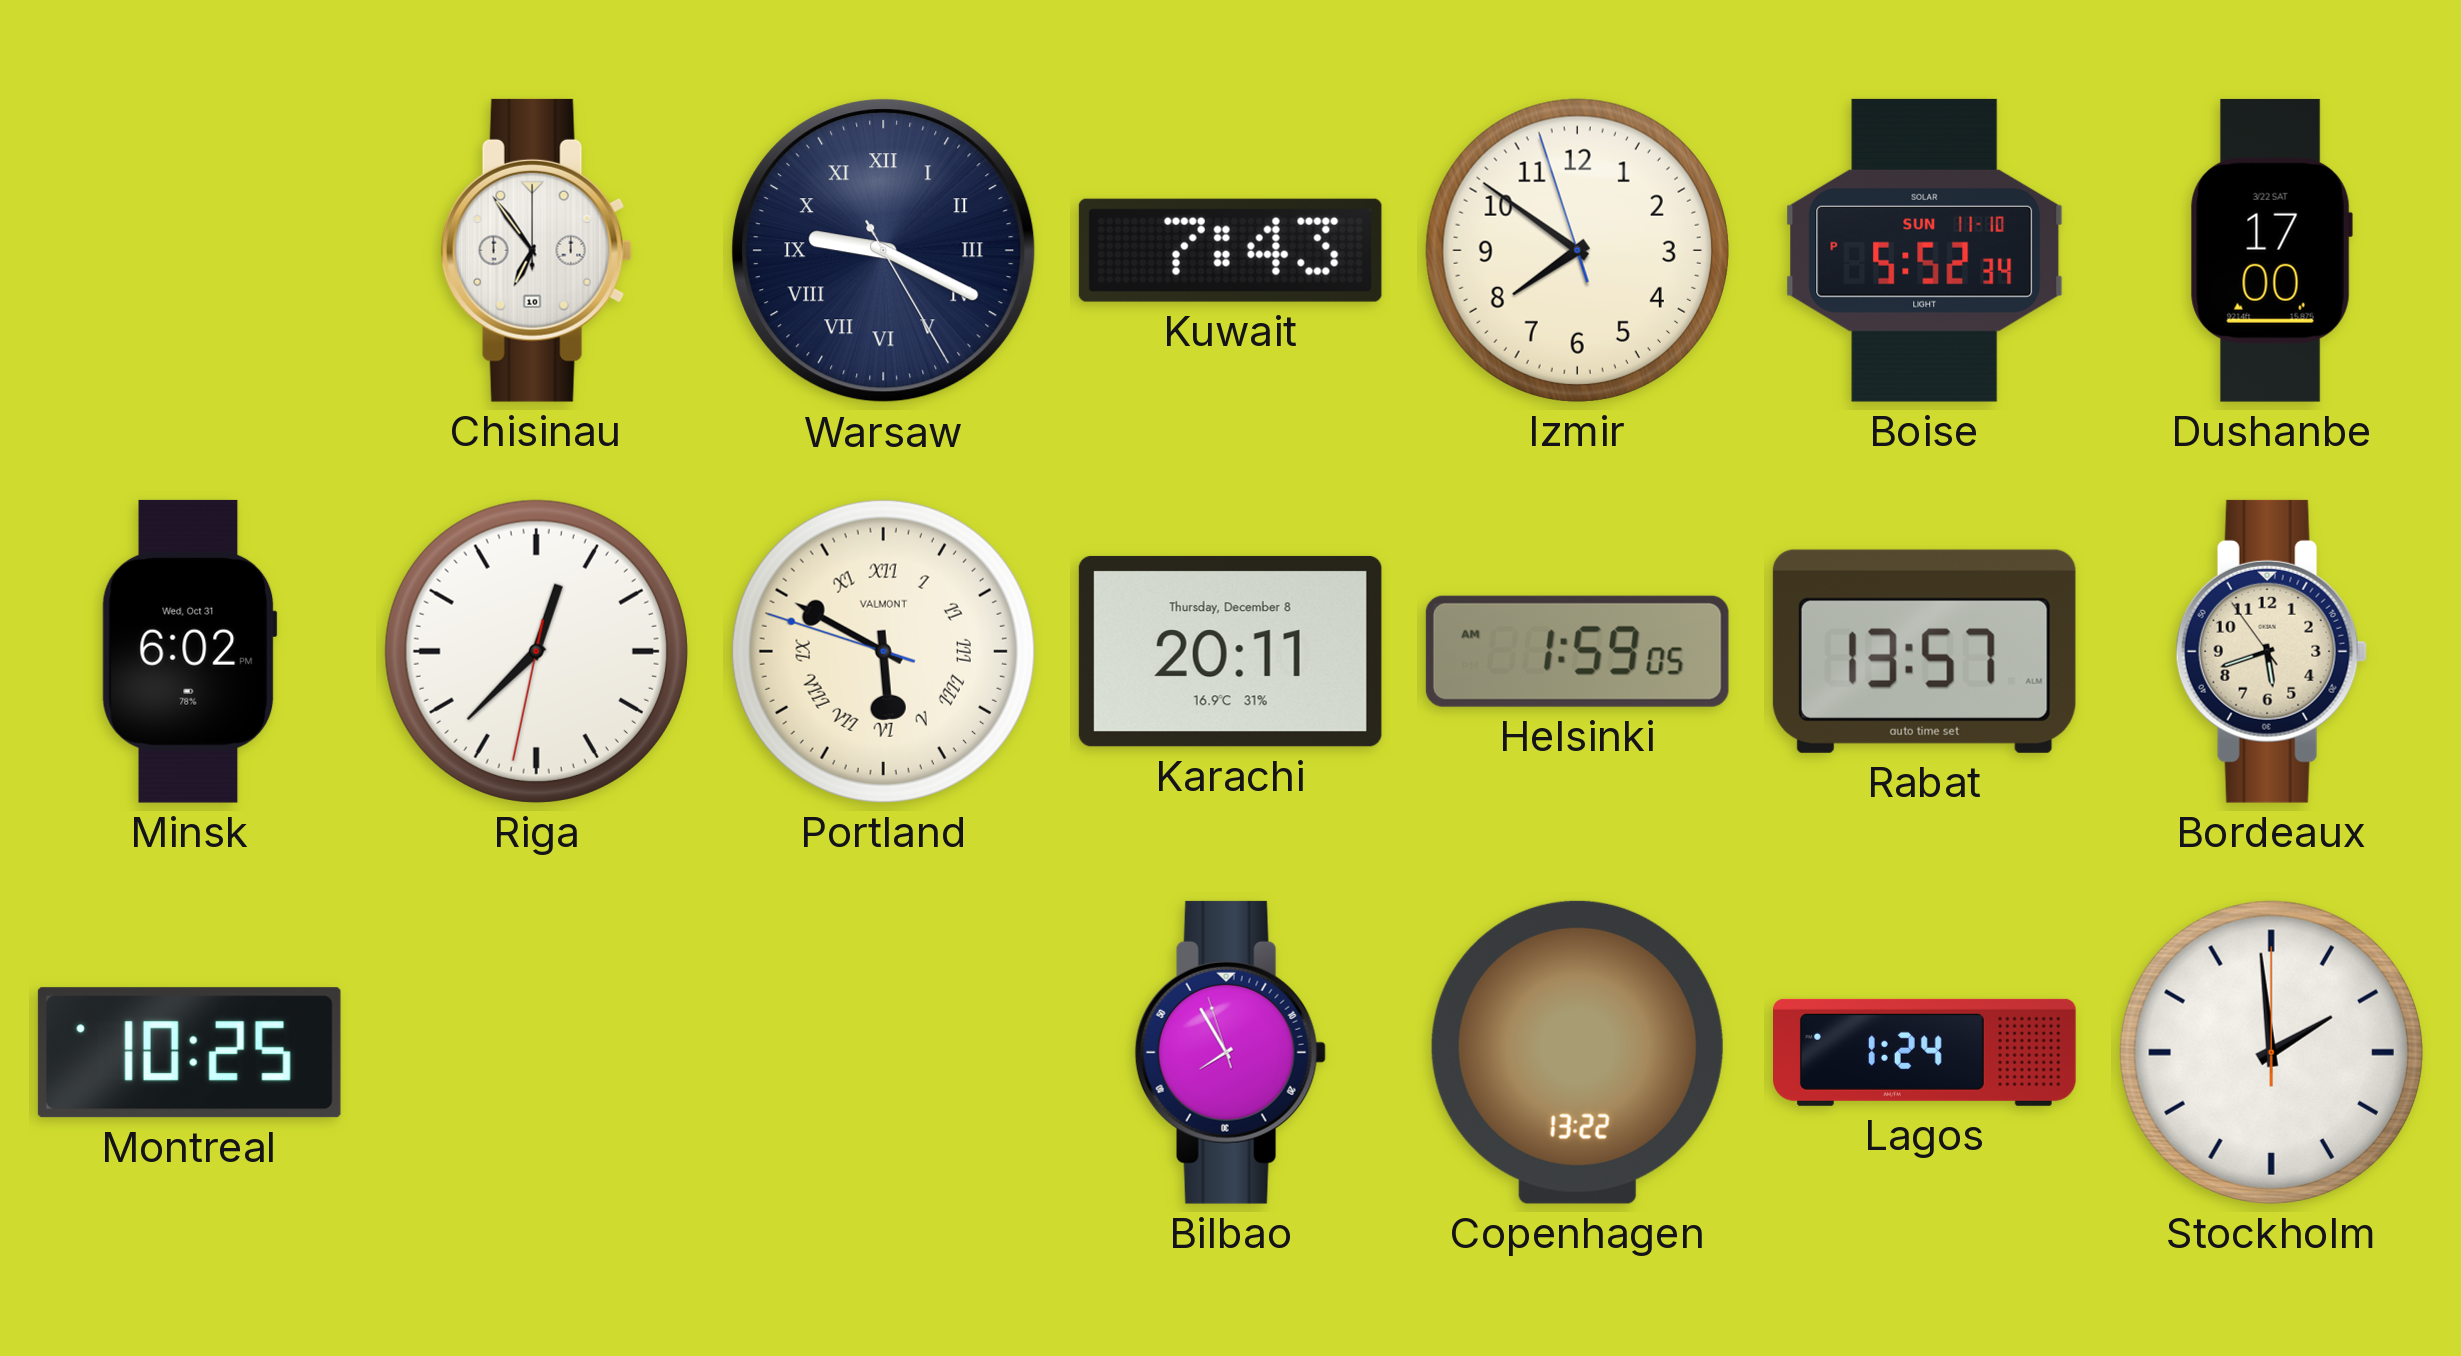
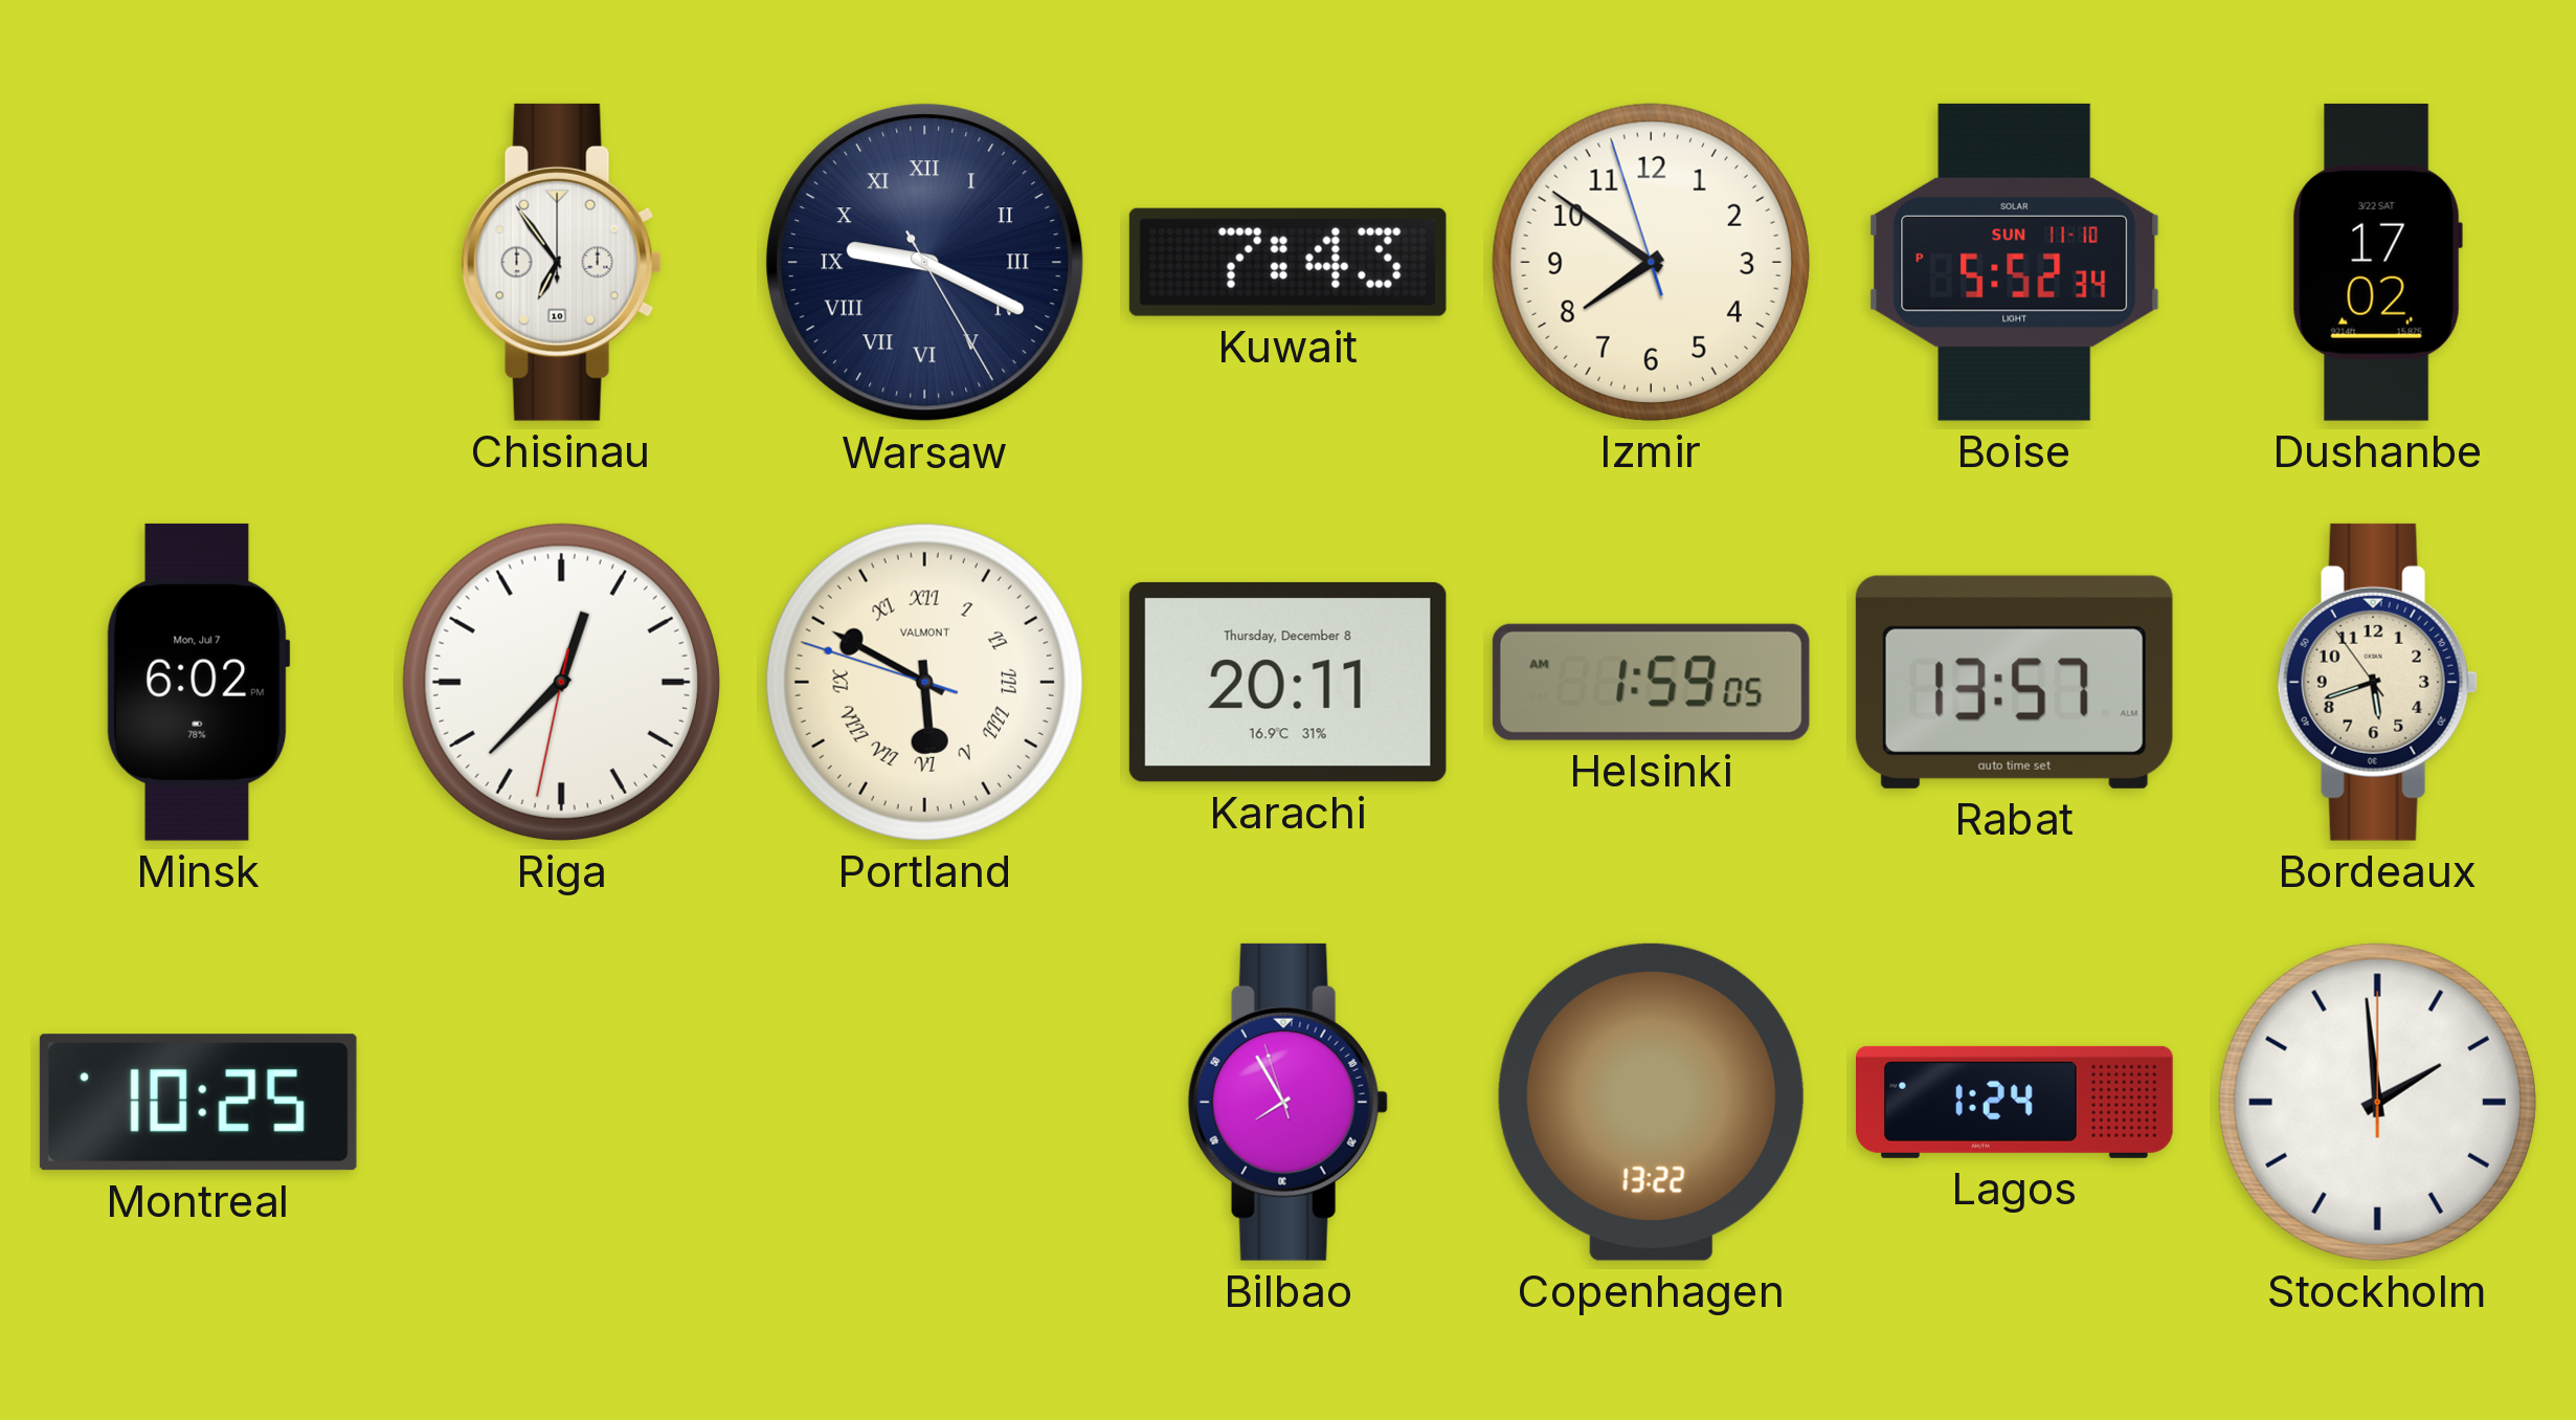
Dushanbe: 17:00 -> 17:02
Minsk date: Wed, Oct 31 -> Mon, Jul 7
